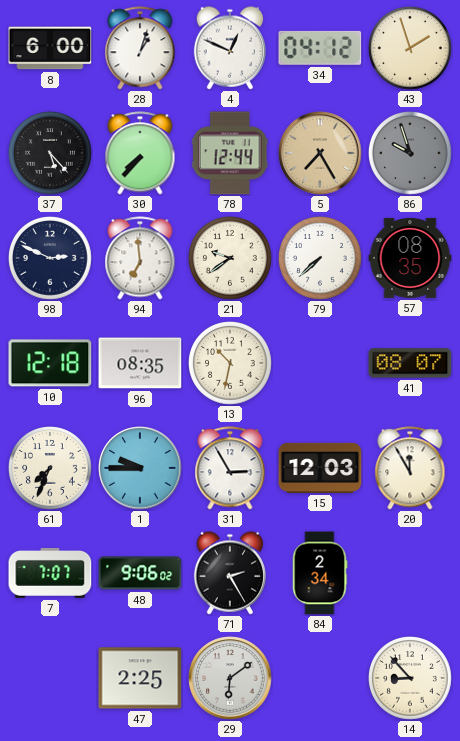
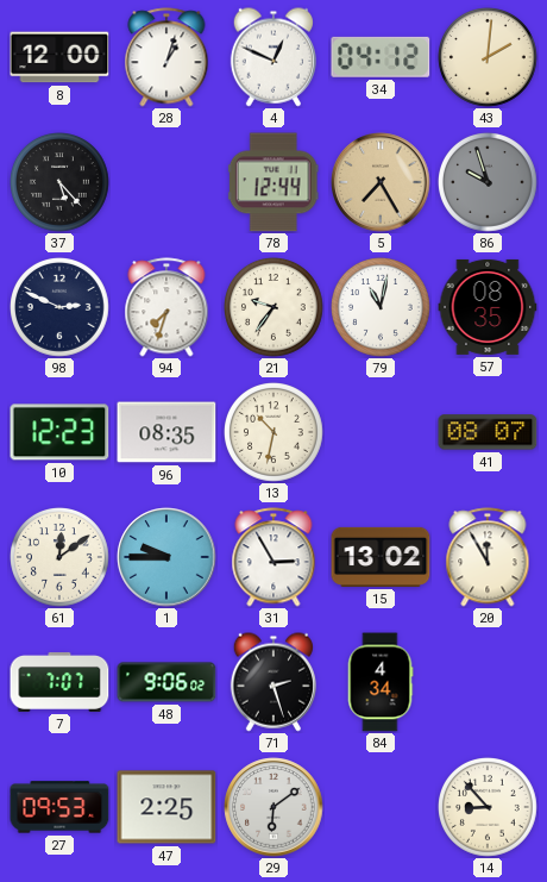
8: 6:00 -> 12:00
43: 1:57 -> 2:01
30: 7:37 -> none
94: 6:59 -> 7:33
21: 9:39 -> 9:36
79: 7:38 -> 11:02
10: 12:18 -> 12:23
61: 7:34 -> 12:09
15: 12:03 -> 13:02
71: 2:25 -> 2:27
84: 2:34 -> 4:34
27: none -> 09:53
